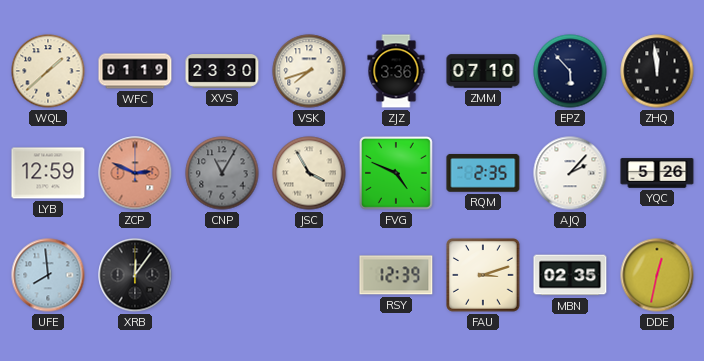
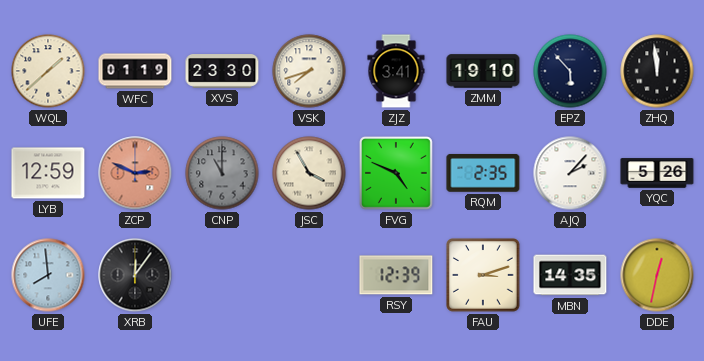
ZJZ: 3:36 -> 3:41
ZMM: 07:10 -> 19:10
CNP: 11:05 -> 11:00
MBN: 02:35 -> 14:35
